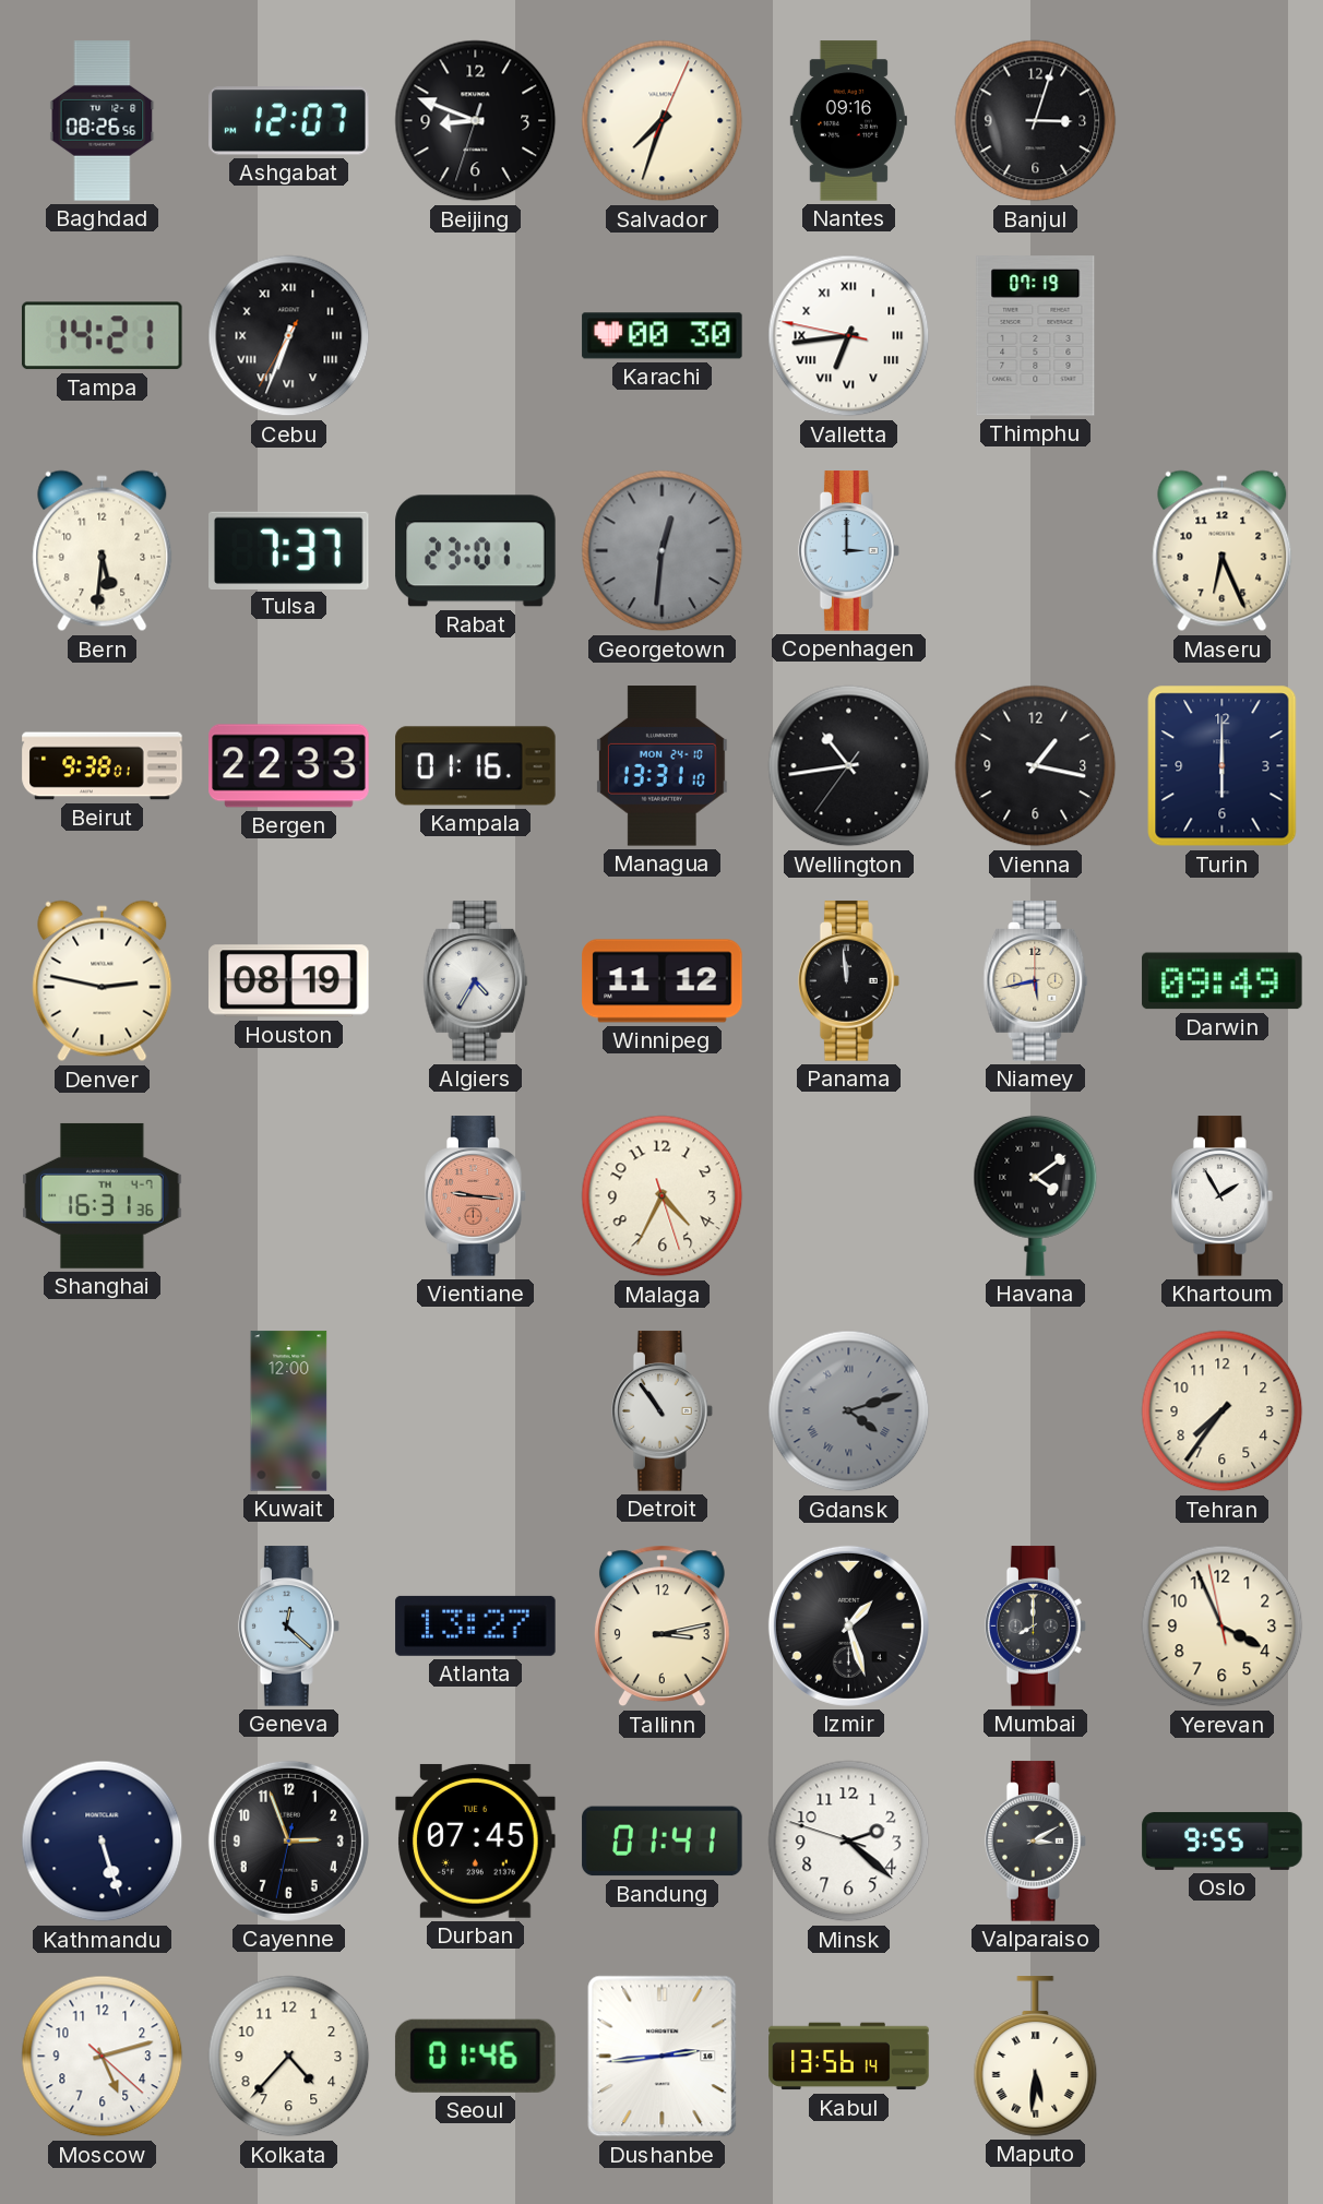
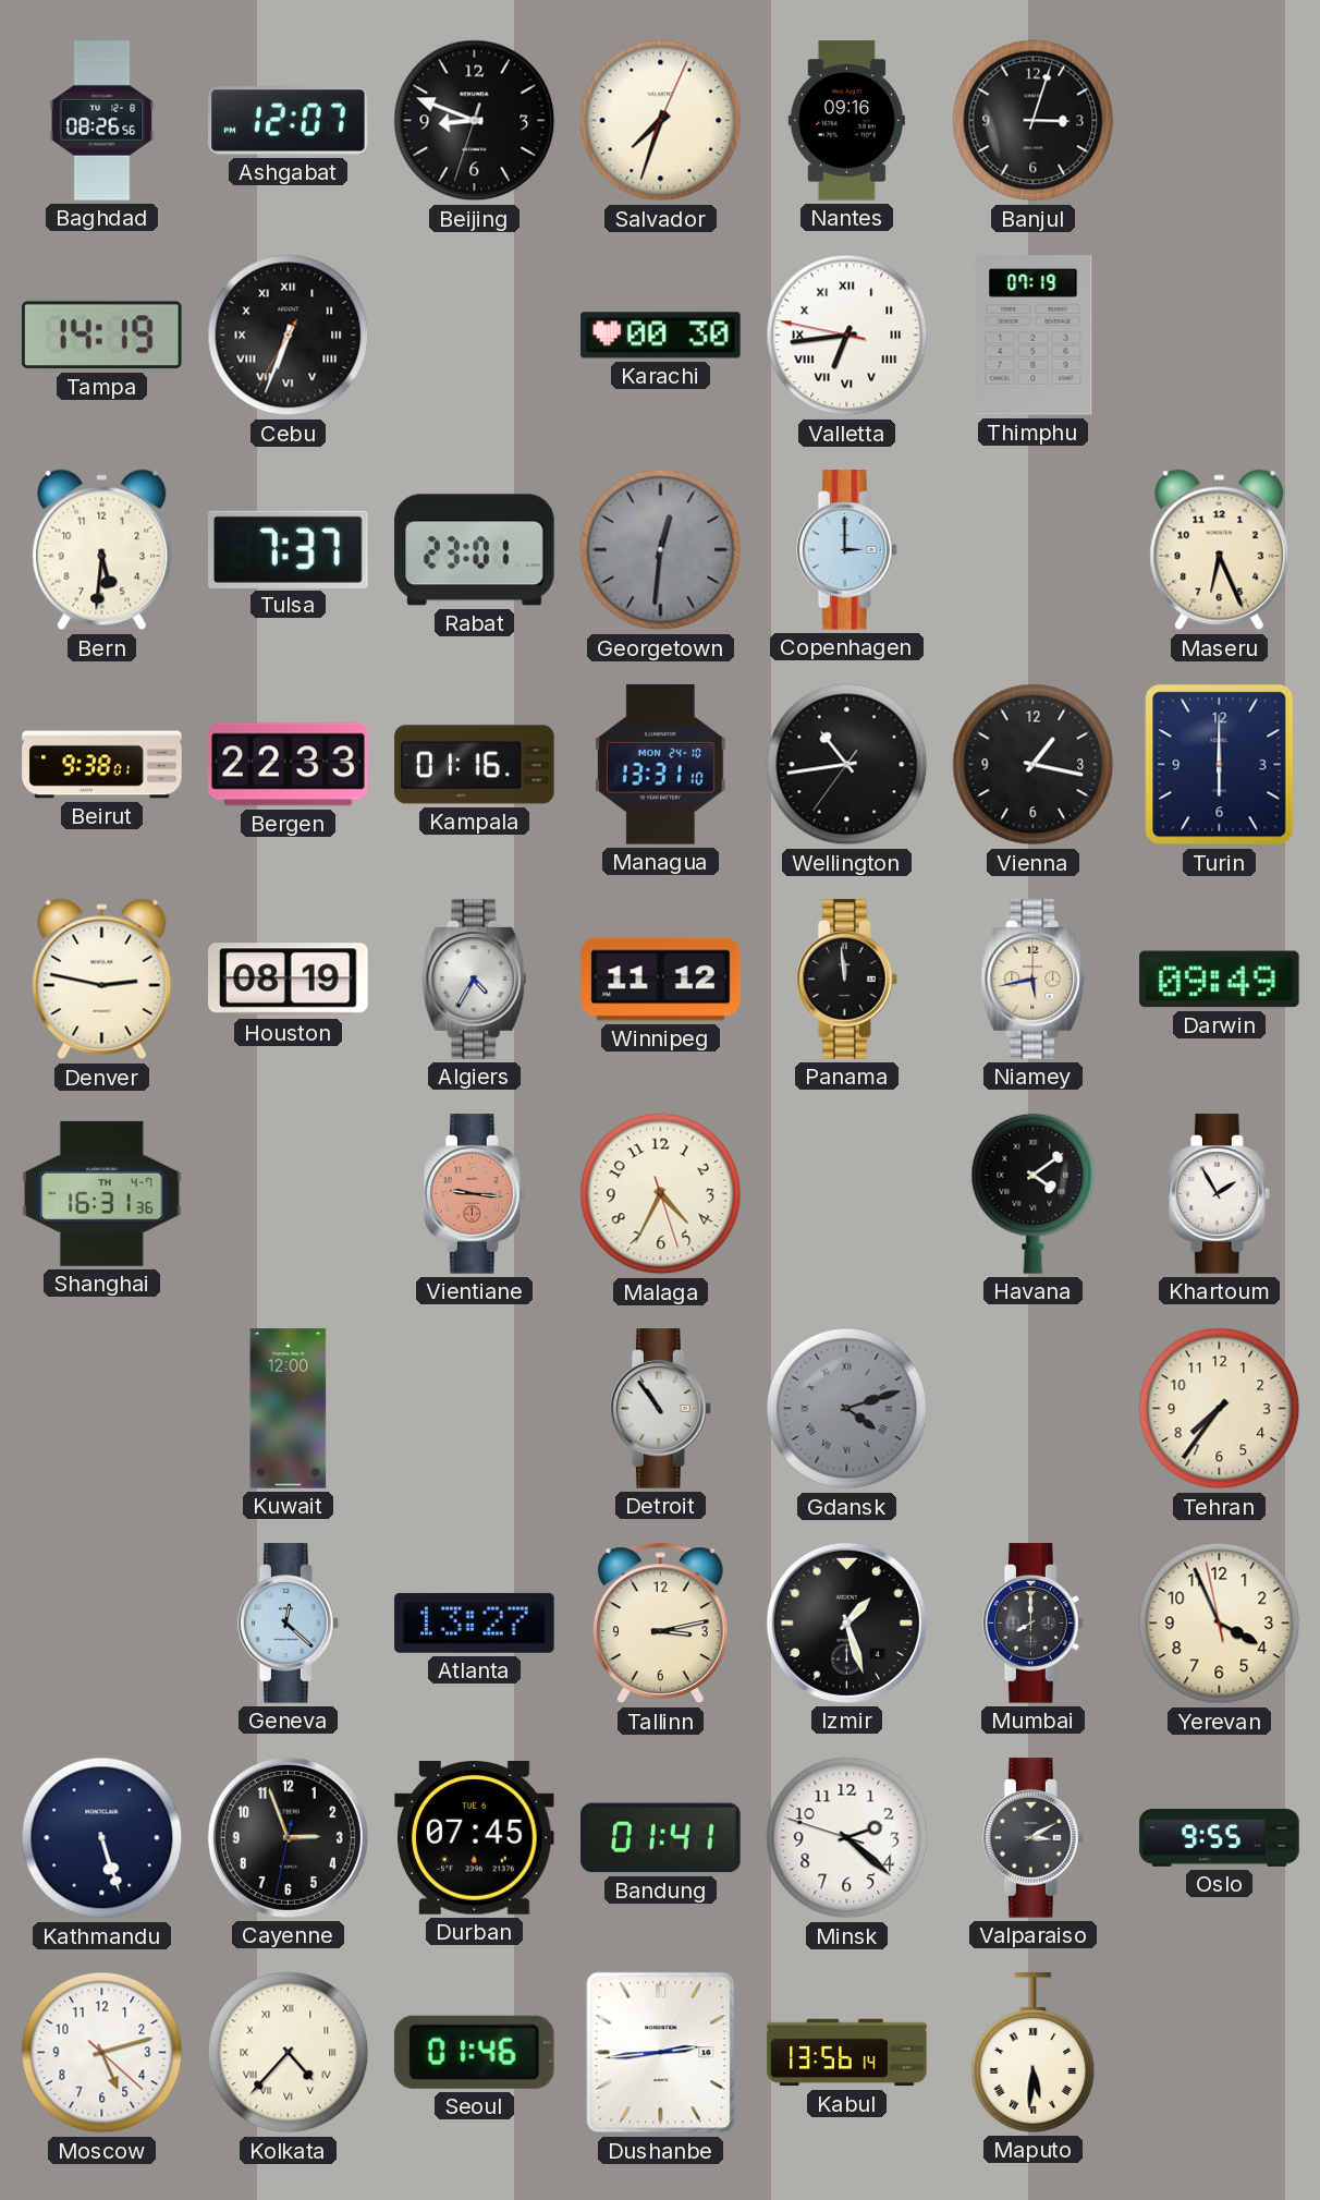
Tampa: 14:21 -> 14:19
Kolkata numerals: Arabic -> Roman
